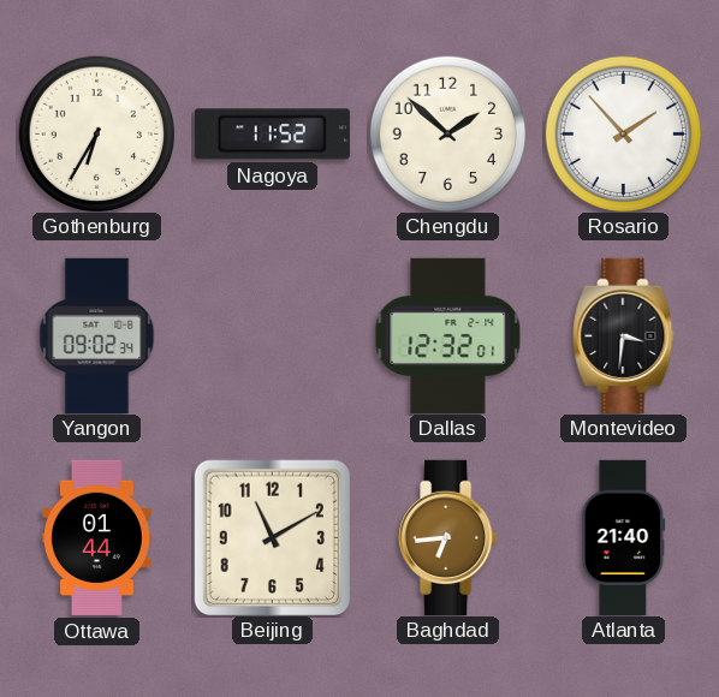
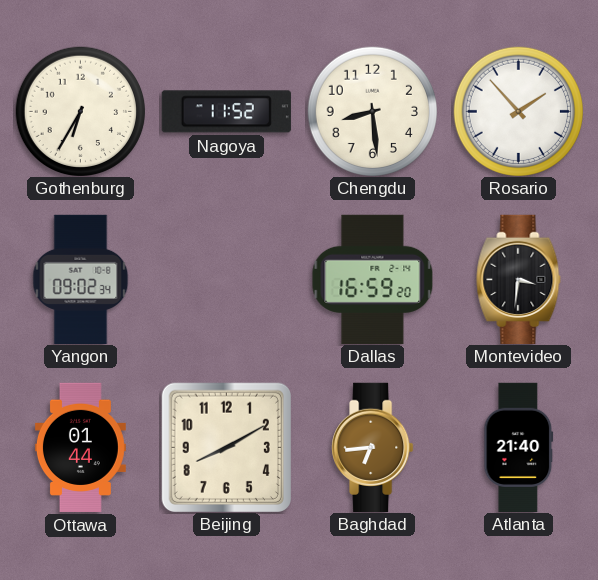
Chengdu: 1:52 -> 8:29
Dallas: 12:32 -> 16:59
Beijing: 11:10 -> 8:10
